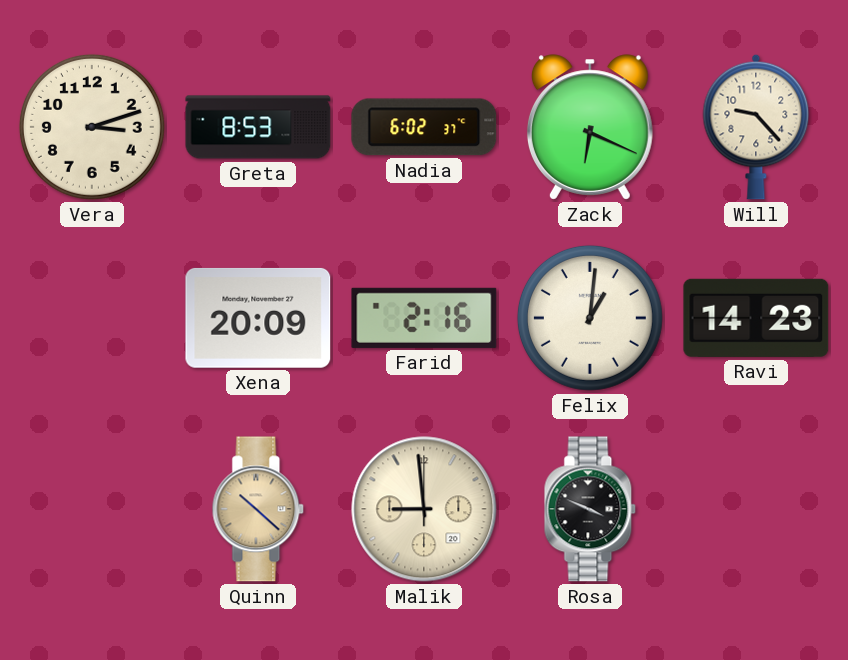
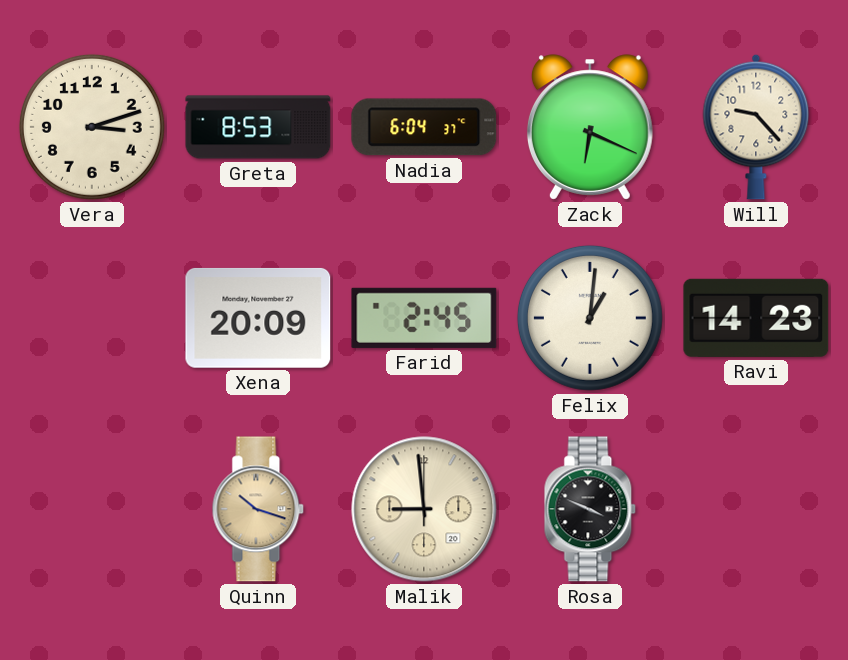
Nadia: 6:02 -> 6:04
Farid: 2:16 -> 2:45
Quinn: 10:22 -> 10:18
